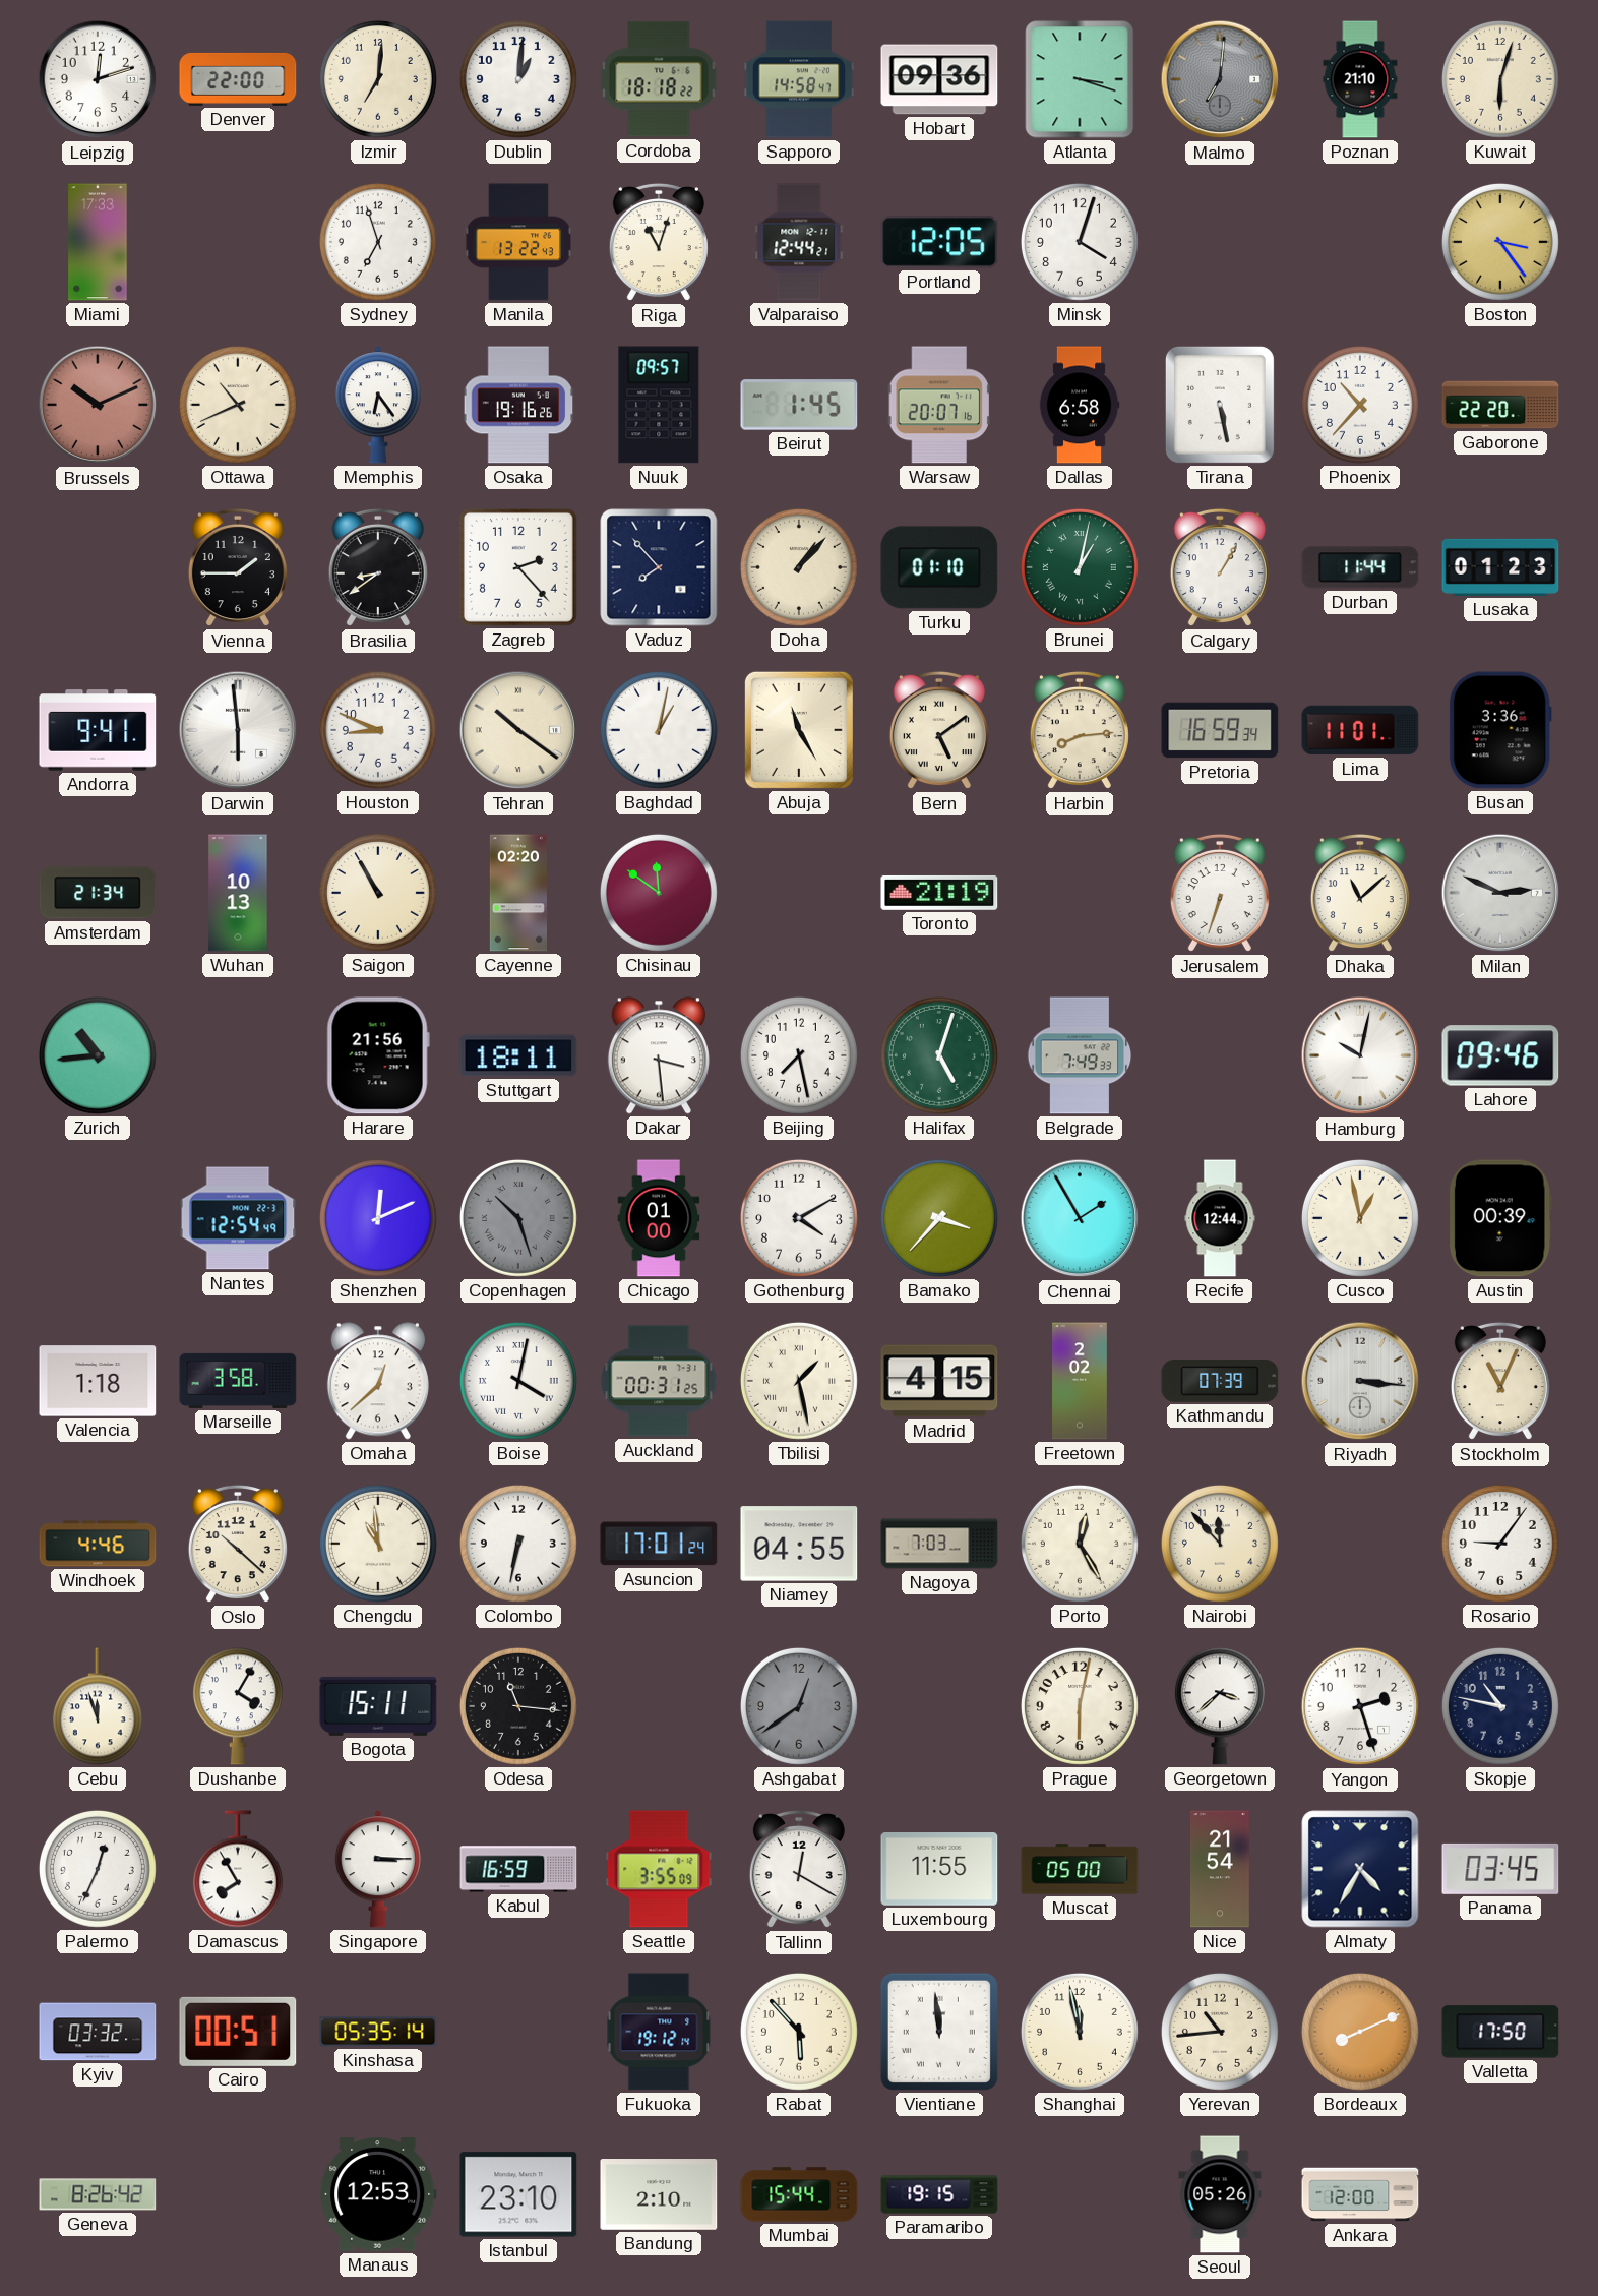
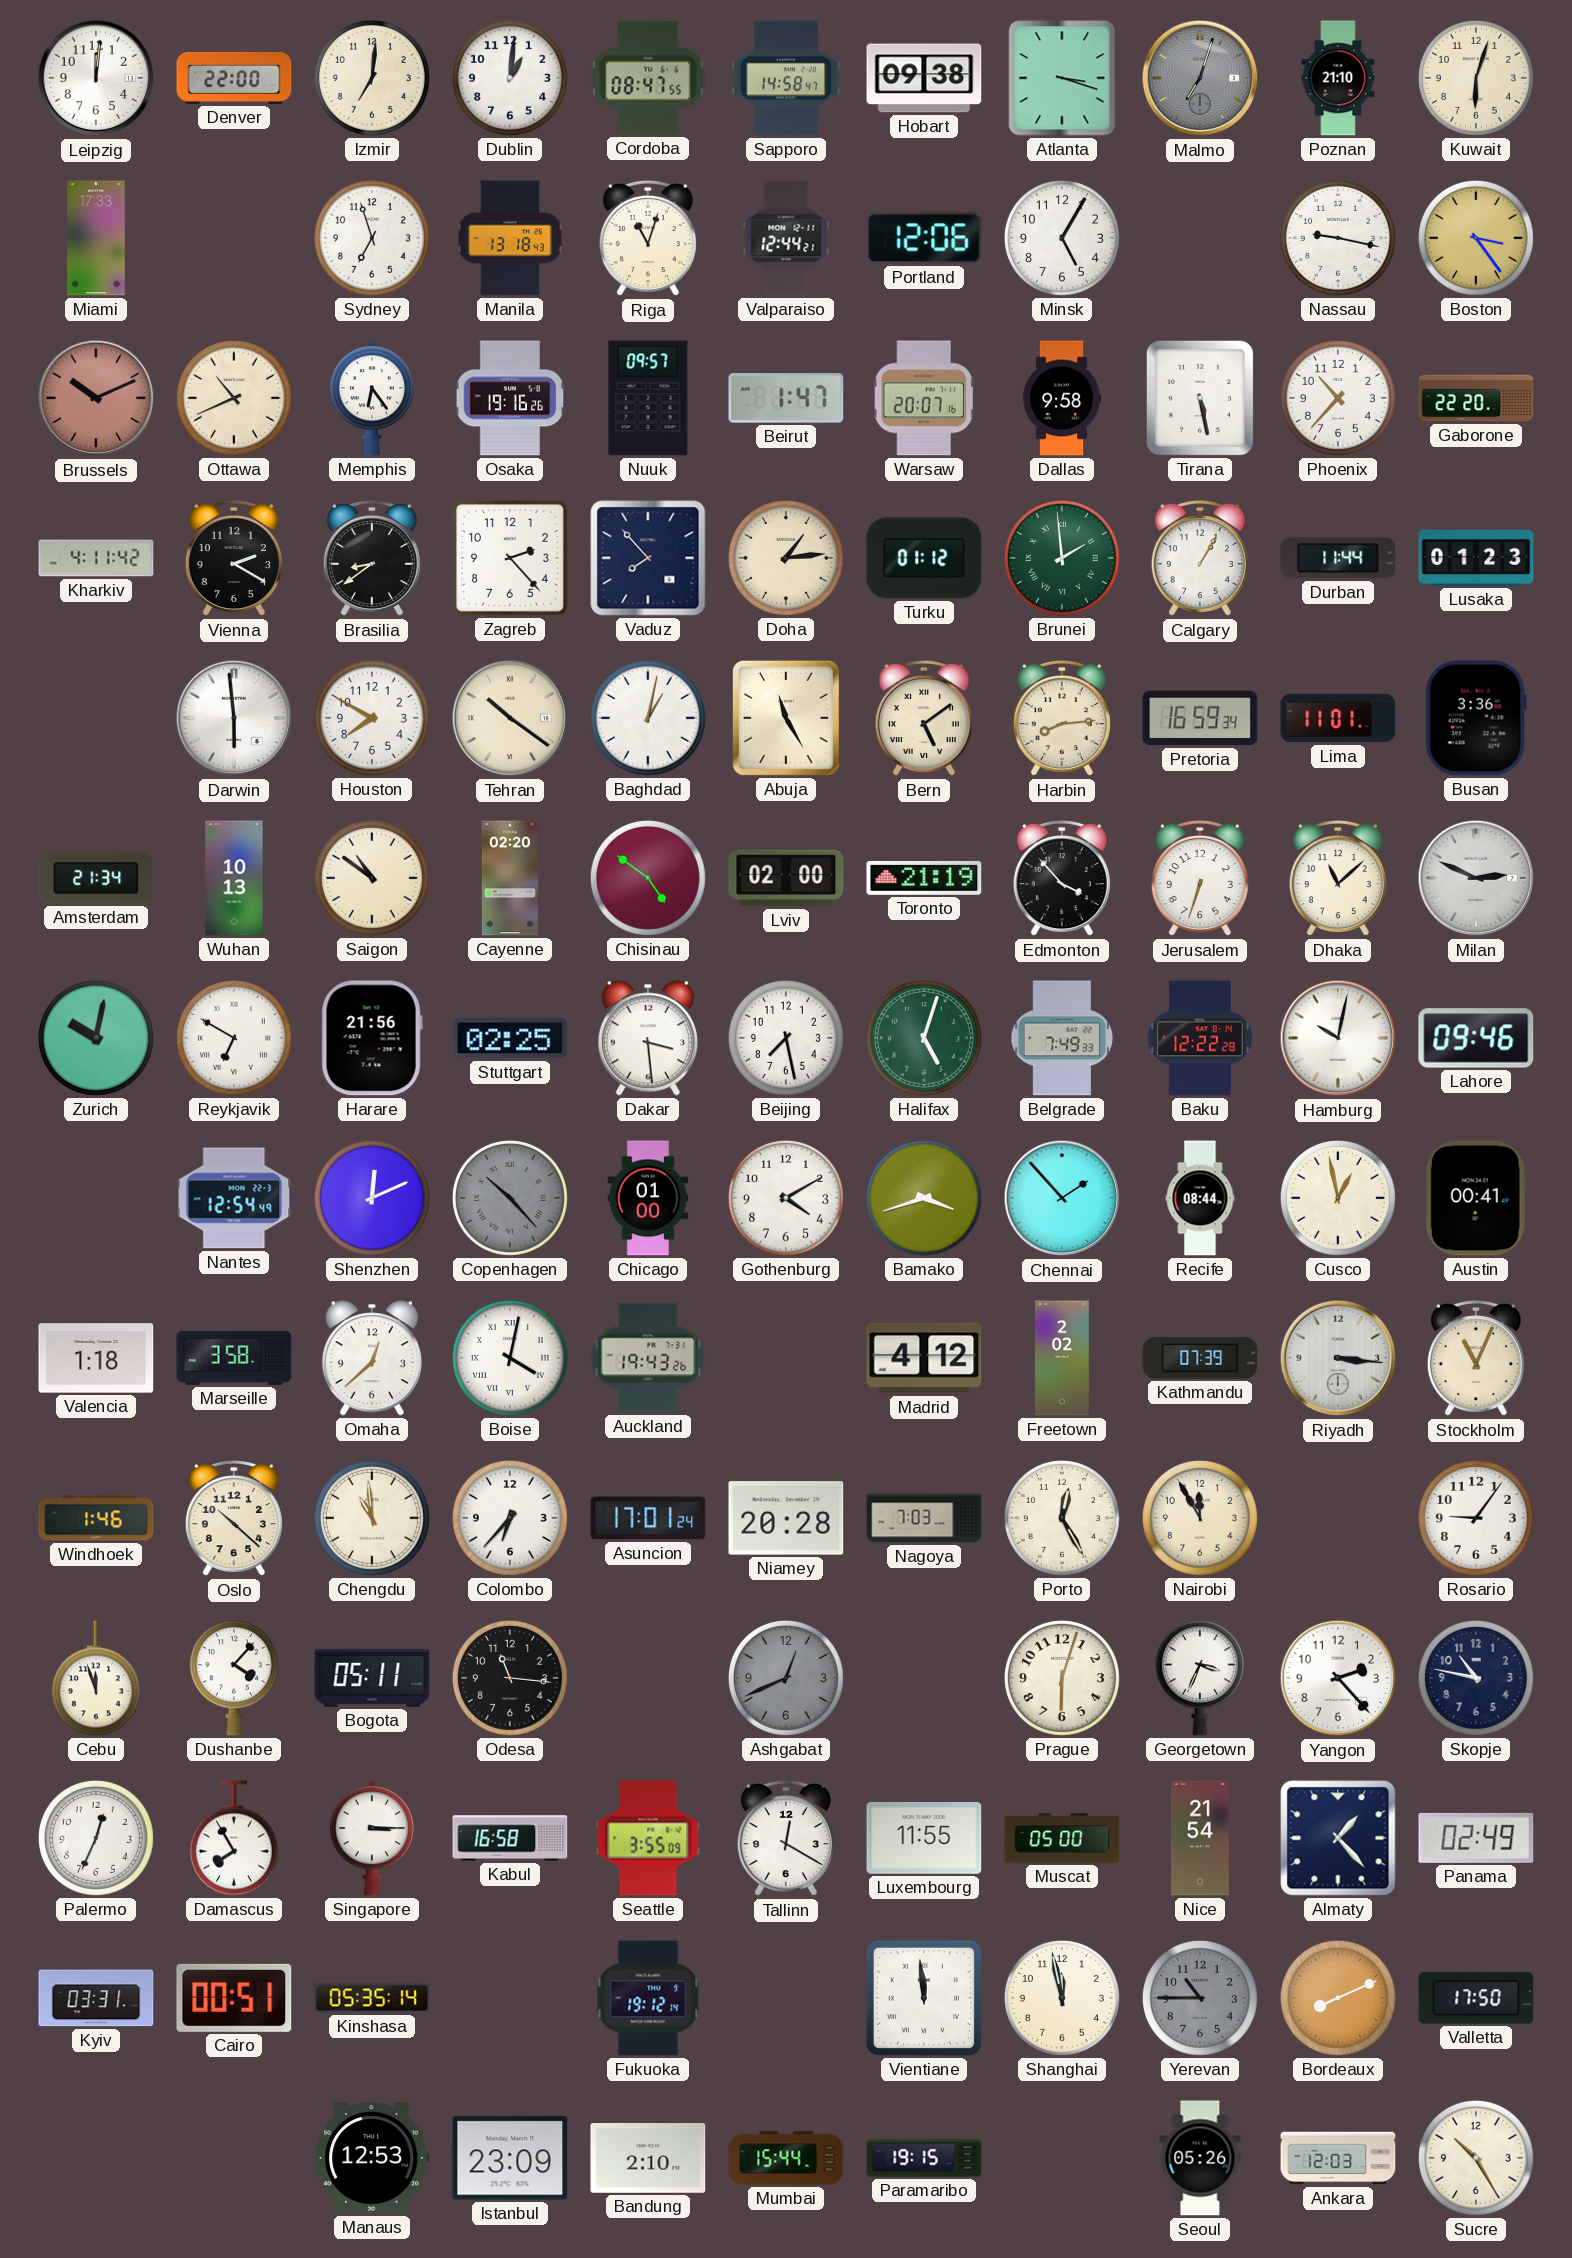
Leipzig: 12:12 -> 12:01
Cordoba: 18:18 -> 08:47
Hobart: 09:36 -> 09:38
Malmo: 7:01 -> 7:03
Manila: 13:22 -> 13:18
Portland: 12:05 -> 12:06
Minsk: 4:03 -> 5:05
Nassau: none -> 9:17
Beirut: 1:45 -> 1:47
Dallas: 6:58 -> 9:58
Kharkiv: none -> 4:11
Vienna: 1:45 -> 2:20
Doha: 1:07 -> 1:14
Turku: 01:10 -> 01:12
Brunei: 1:02 -> 1:59
Andorra: 9:41 -> none
Houston: 8:49 -> 7:50
Saigon: 10:55 -> 10:51
Chisinau: 11:51 -> 4:51
Lviv: none -> 02:00
Edmonton: none -> 3:53
Zurich: 10:44 -> 10:02
Reykjavik: none -> 6:50
Stuttgart: 18:11 -> 02:25
Baku: none -> 12:22
Copenhagen: 10:27 -> 10:23
Bamako: 3:37 -> 3:42
Chennai: 1:55 -> 1:53
Recife: 12:44 -> 08:44
Austin: 00:39 -> 00:41
Auckland: 00:31 -> 19:43
Tbilisi: 1:28 -> none
Madrid: 4:15 -> 4:12
Windhoek: 4:46 -> 1:46
Colombo: 6:32 -> 6:37
Niamey: 04:55 -> 20:28
Nairobi: 11:53 -> 11:55
Dushanbe: 4:05 -> 4:07
Bogota: 15:11 -> 05:11
Ashgabat: 12:39 -> 12:41
Prague: 6:02 -> 6:03
Georgetown: 3:38 -> 3:34
Yangon: 2:27 -> 2:23
Kabul: 16:59 -> 16:58
Almaty: 4:35 -> 1:23
Panama: 03:45 -> 02:49
Kyiv: 03:32 -> 03:31
Rabat: 5:53 -> none
Yerevan: 10:44 -> 10:45
Yerevan dial: cream -> grey
Geneva: 8:26 -> none
Istanbul: 23:10 -> 23:09
Ankara: 12:00 -> 12:03
Sucre: none -> 10:25
